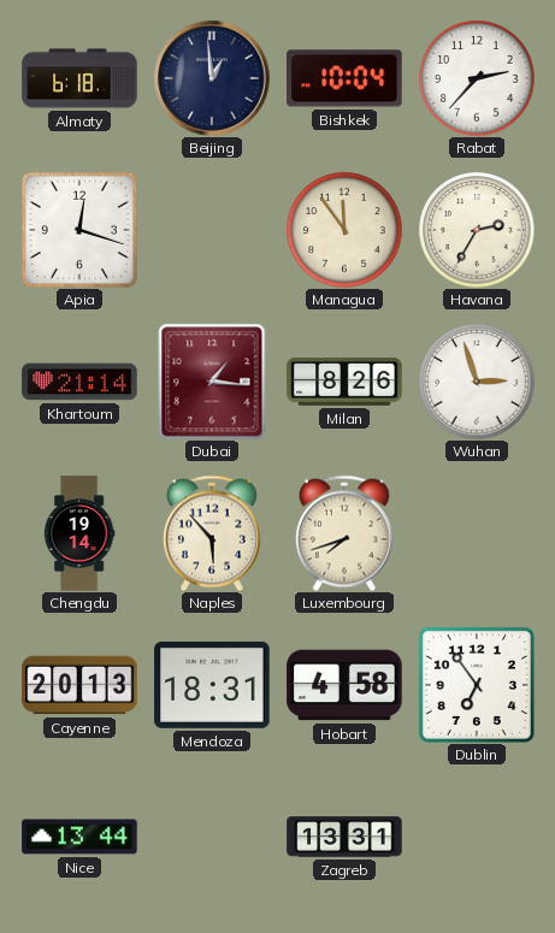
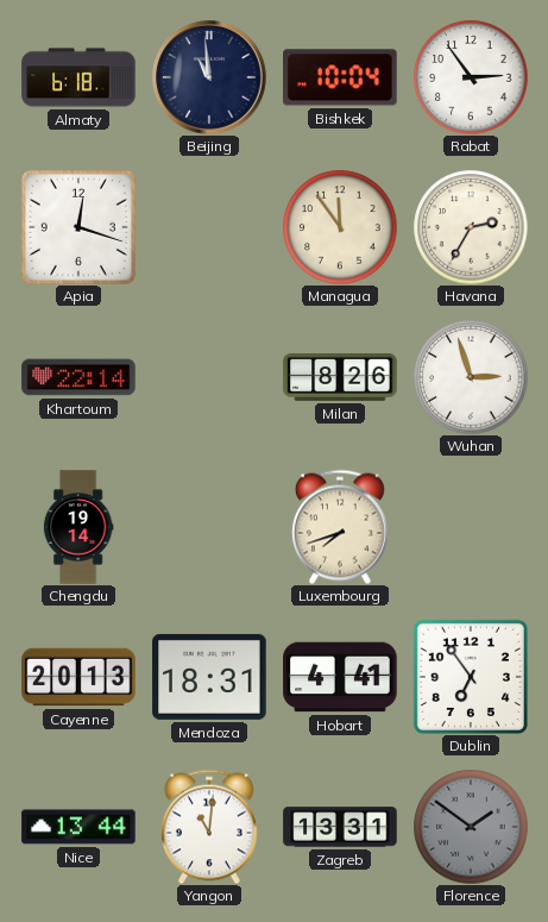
Beijing: 12:59 -> 10:59
Rabat: 2:37 -> 2:54
Khartoum: 21:14 -> 22:14
Dubai: 1:16 -> none
Naples: 5:53 -> none
Hobart: 4:58 -> 4:41
Yangon: none -> 11:01
Florence: none -> 1:51
